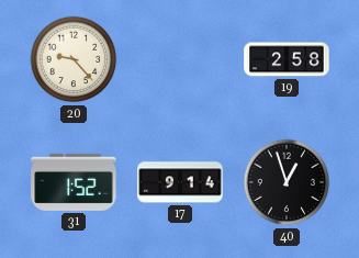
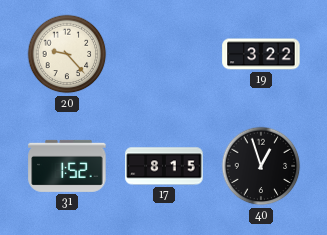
19: 2:58 -> 3:22
17: 9:14 -> 8:15
